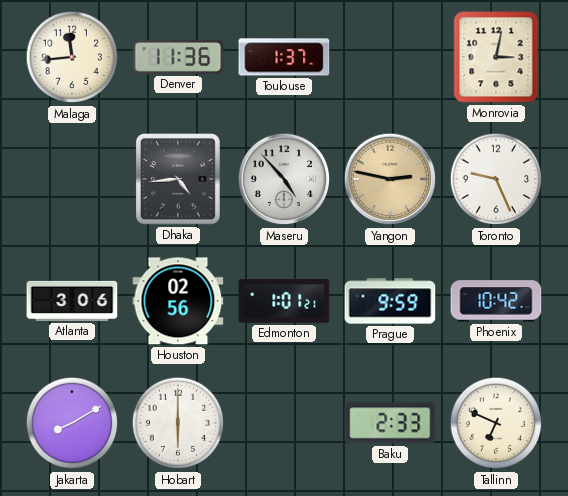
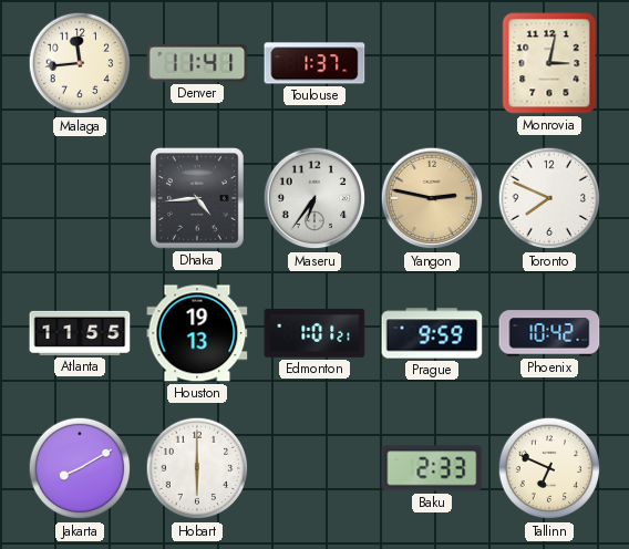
Denver: 11:36 -> 11:41
Maseru: 4:53 -> 6:36
Toronto: 9:26 -> 7:49
Atlanta: 3:06 -> 11:55
Houston: 02:56 -> 19:13
